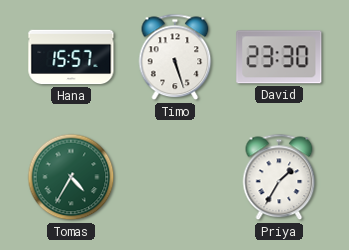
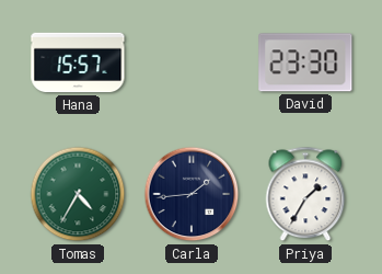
Timo: 5:27 -> none
Carla: none -> 1:44
